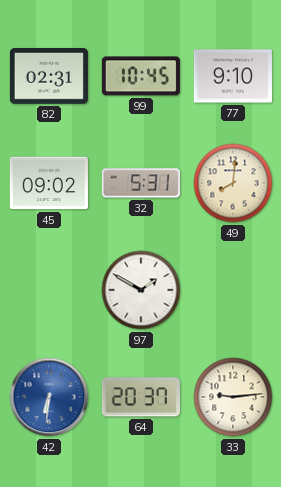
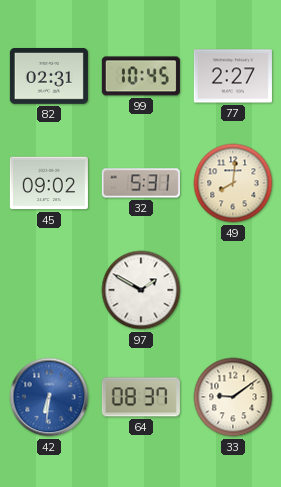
77: 9:10 -> 2:27
64: 20:37 -> 08:37
33: 9:14 -> 9:09
